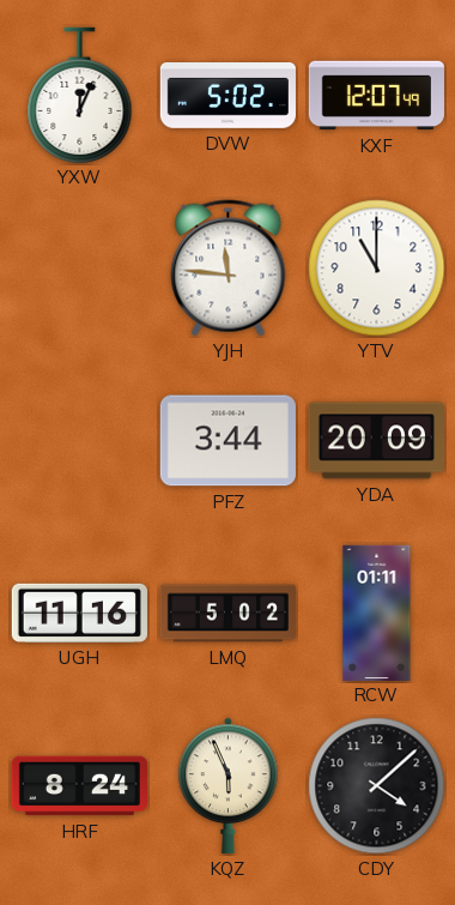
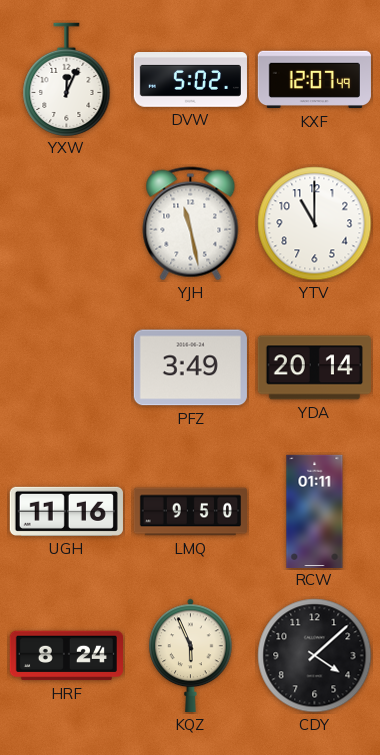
YJH: 11:46 -> 11:28
PFZ: 3:44 -> 3:49
YDA: 20:09 -> 20:14
LMQ: 5:02 -> 9:50
